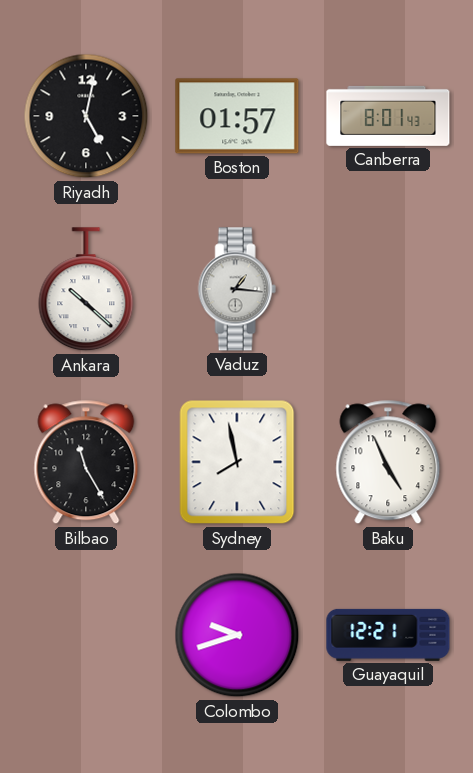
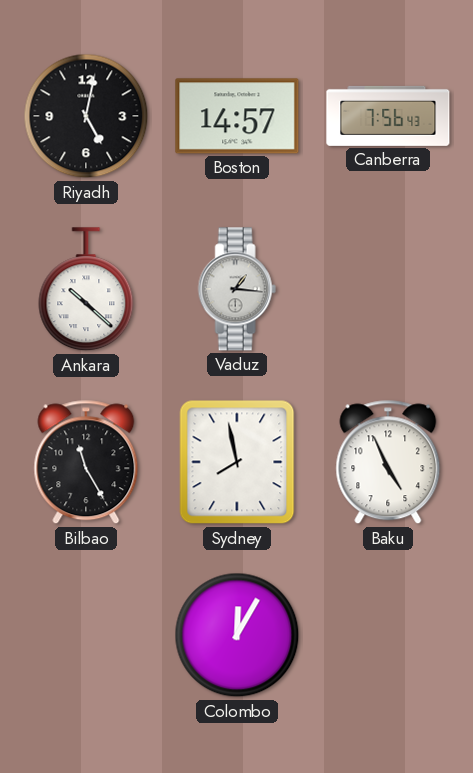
Boston: 01:57 -> 14:57
Canberra: 8:01 -> 7:56
Colombo: 9:42 -> 12:05
Guayaquil: 12:21 -> none
